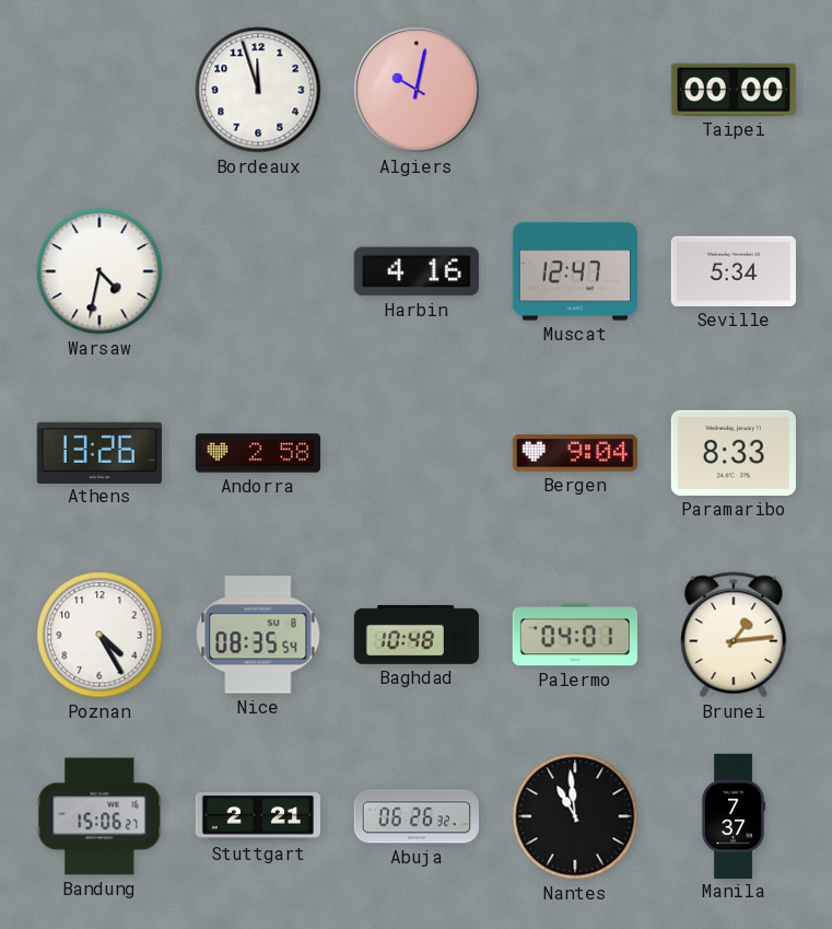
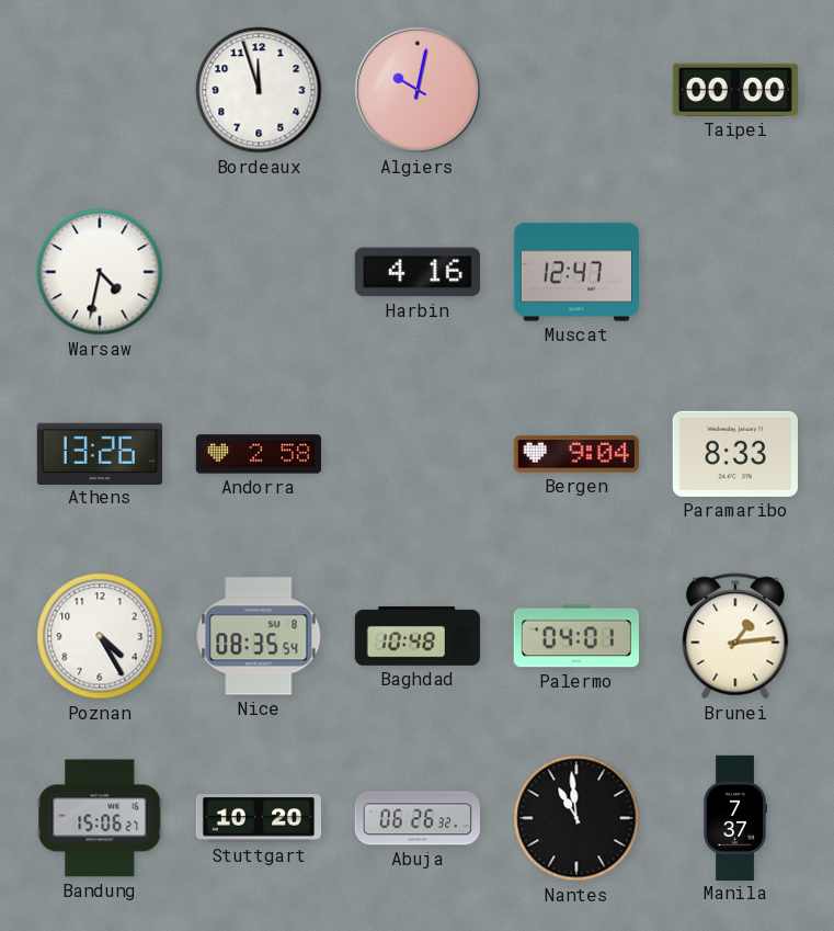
Seville: 5:34 -> none
Stuttgart: 2:21 -> 10:20
